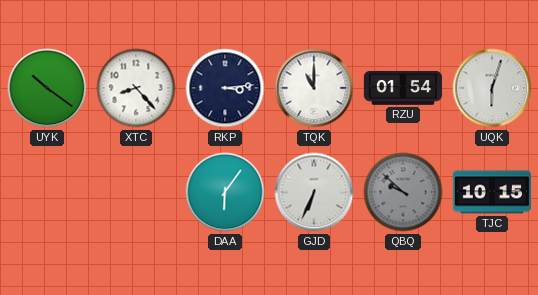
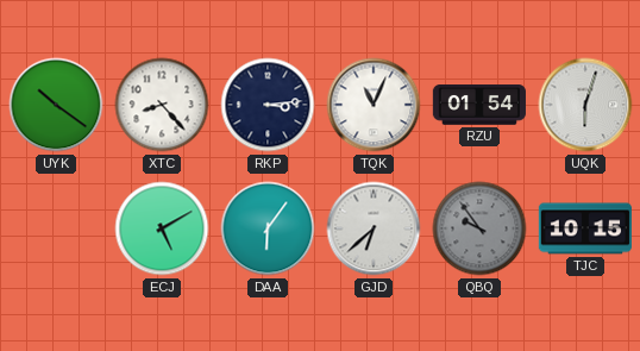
TQK: 11:00 -> 11:04
ECJ: none -> 5:10
GJD: 6:34 -> 6:38
QBQ: 9:52 -> 9:54
